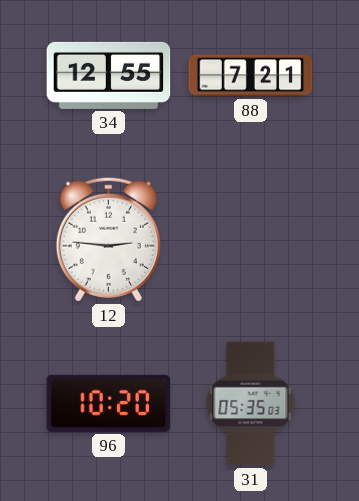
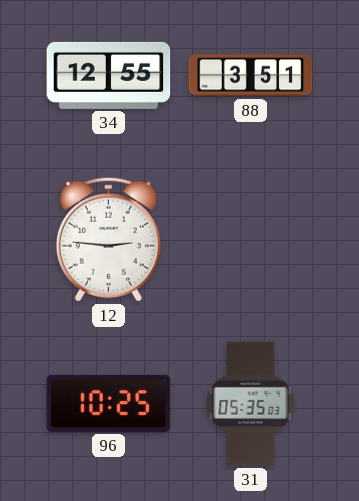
88: 7:21 -> 3:51
96: 10:20 -> 10:25
